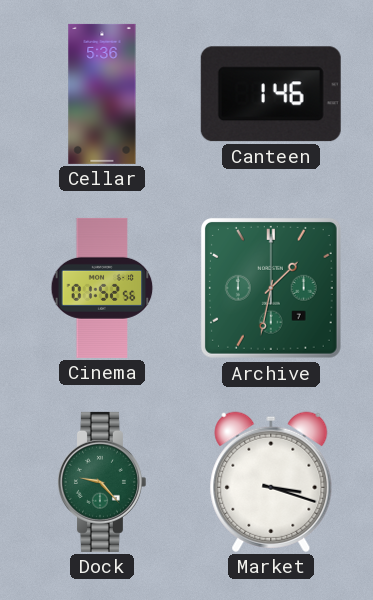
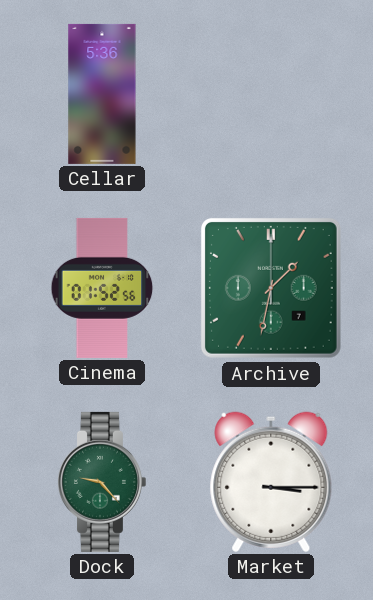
Canteen: 1:46 -> none
Market: 3:18 -> 3:15
